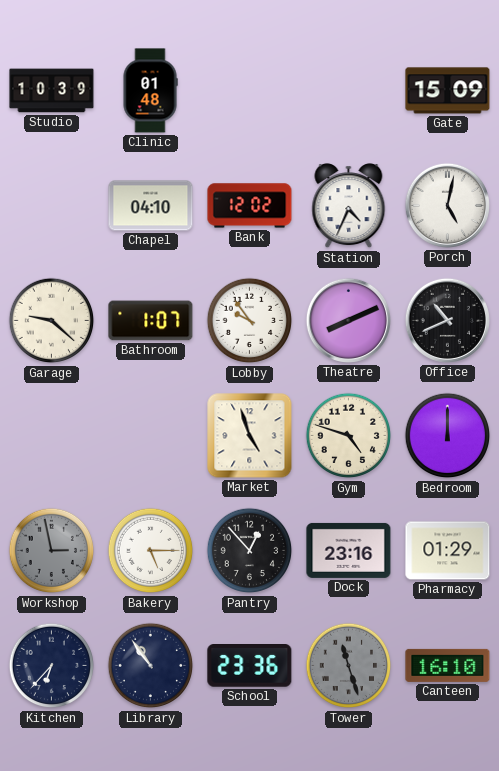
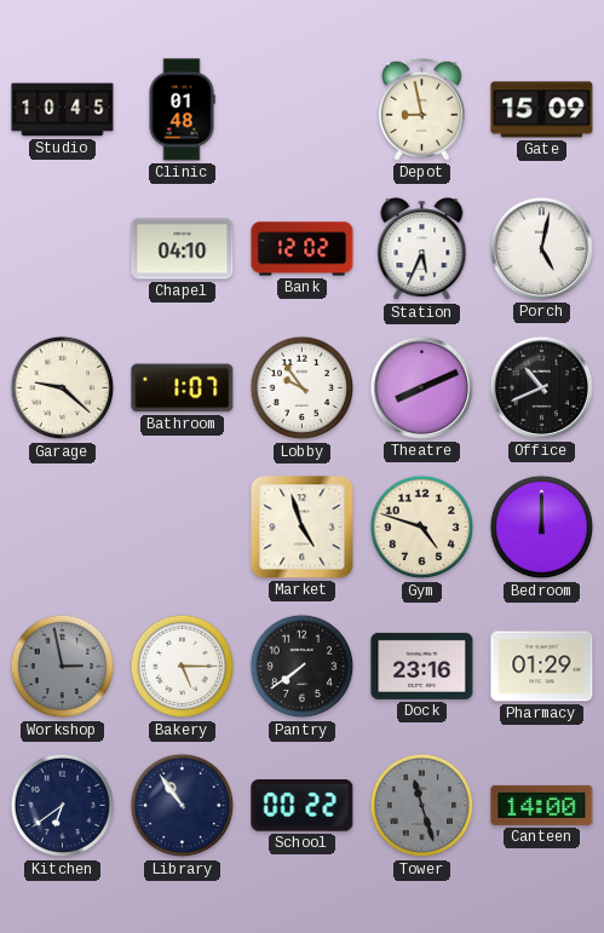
Studio: 10:39 -> 10:45
Depot: none -> 8:58
Station: 4:34 -> 5:34
Pantry: 12:53 -> 7:39
Kitchen: 6:37 -> 6:39
School: 23:36 -> 00:22
Canteen: 16:10 -> 14:00
